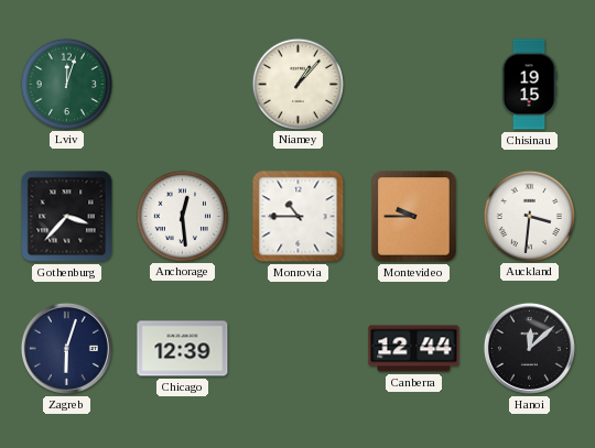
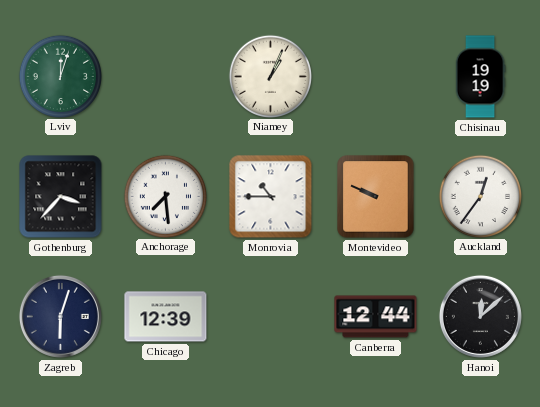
Niamey: 1:07 -> 1:04
Chisinau: 19:15 -> 19:19
Anchorage: 12:29 -> 7:29
Montevideo: 9:45 -> 9:49
Auckland: 3:31 -> 12:36
